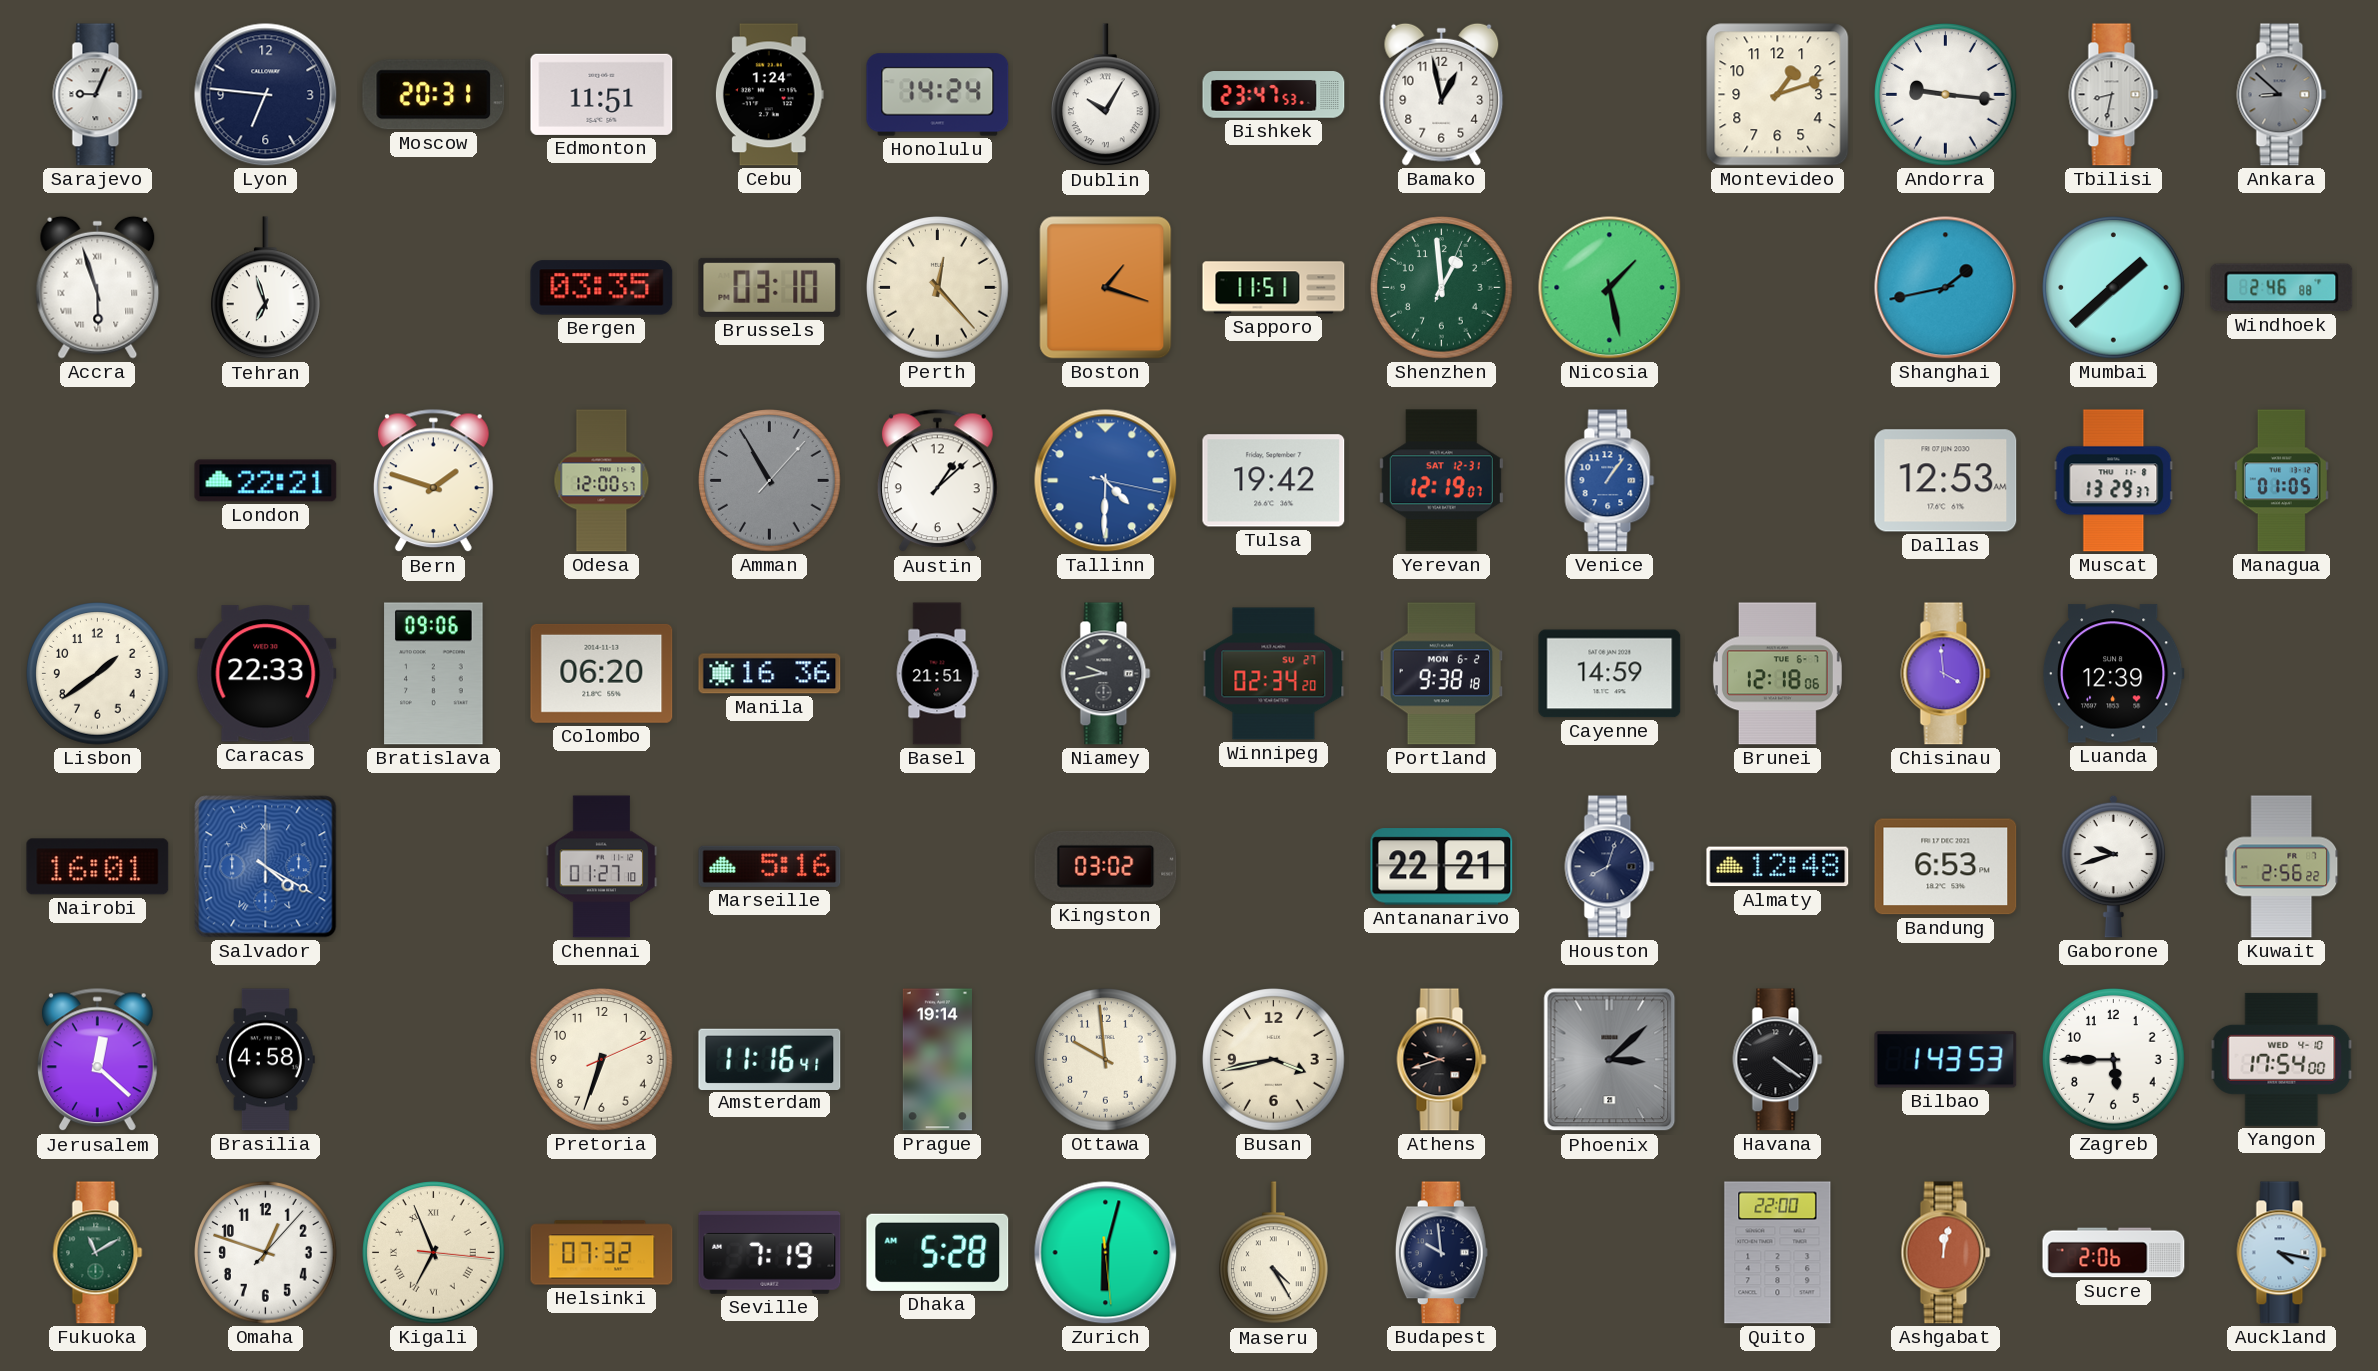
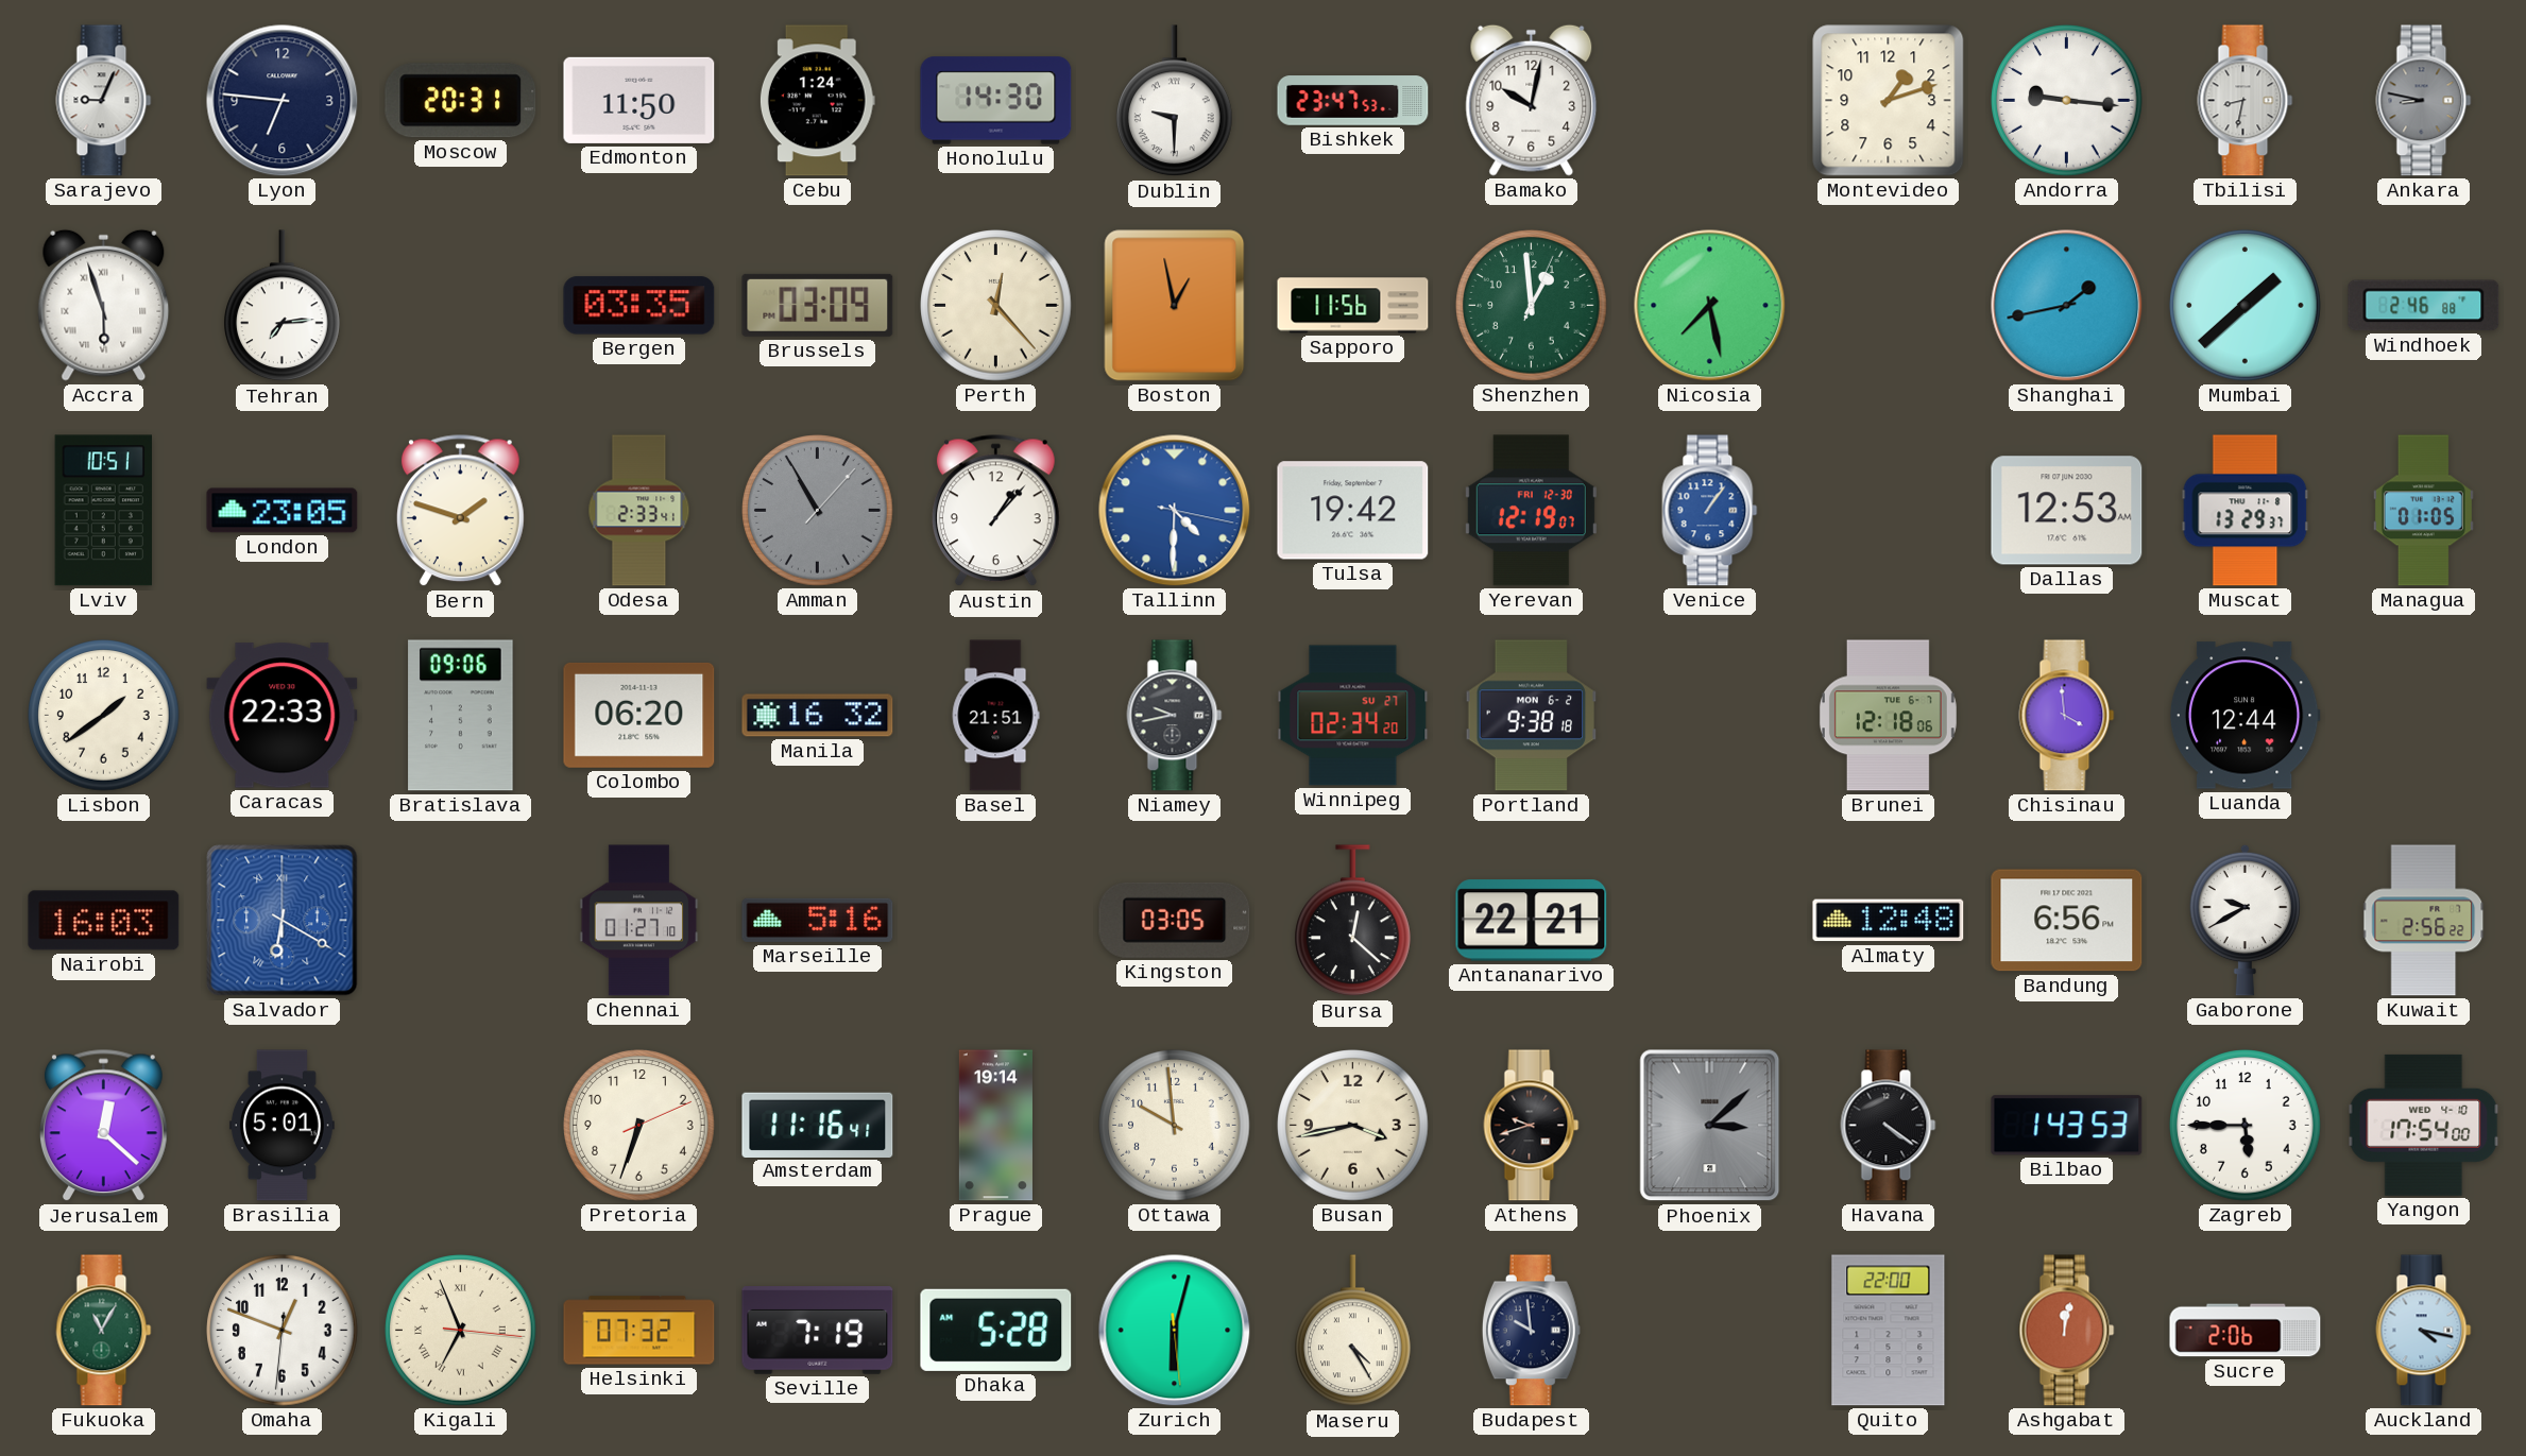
Edmonton: 11:51 -> 11:50
Honolulu: 14:24 -> 14:30
Dublin: 10:05 -> 9:30
Bamako: 12:58 -> 10:02
Ankara: 8:52 -> 8:47
Tehran: 6:57 -> 7:14
Brussels: 03:10 -> 03:09
Boston: 1:18 -> 12:58
Sapporo: 11:51 -> 11:56
Nicosia: 1:28 -> 7:28
Lviv: none -> 10:51
London: 22:21 -> 23:05
Odesa: 12:00 -> 2:33
Austin: 1:08 -> 1:07
Yerevan date: SAT 12-31 -> FRI 12-30
Manila: 16:36 -> 16:32
Cayenne: 14:59 -> none
Luanda: 12:39 -> 12:44
Nairobi: 16:01 -> 16:03
Salvador: 4:20 -> 6:20
Kingston: 03:02 -> 03:05
Bursa: none -> 12:22
Houston: 8:03 -> none
Bandung: 6:53 -> 6:56
Gaborone: 9:42 -> 9:40
Brasilia: 4:58 -> 5:01
Fukuoka: 11:10 -> 11:05
Omaha: 12:48:07 -> 12:48:31
